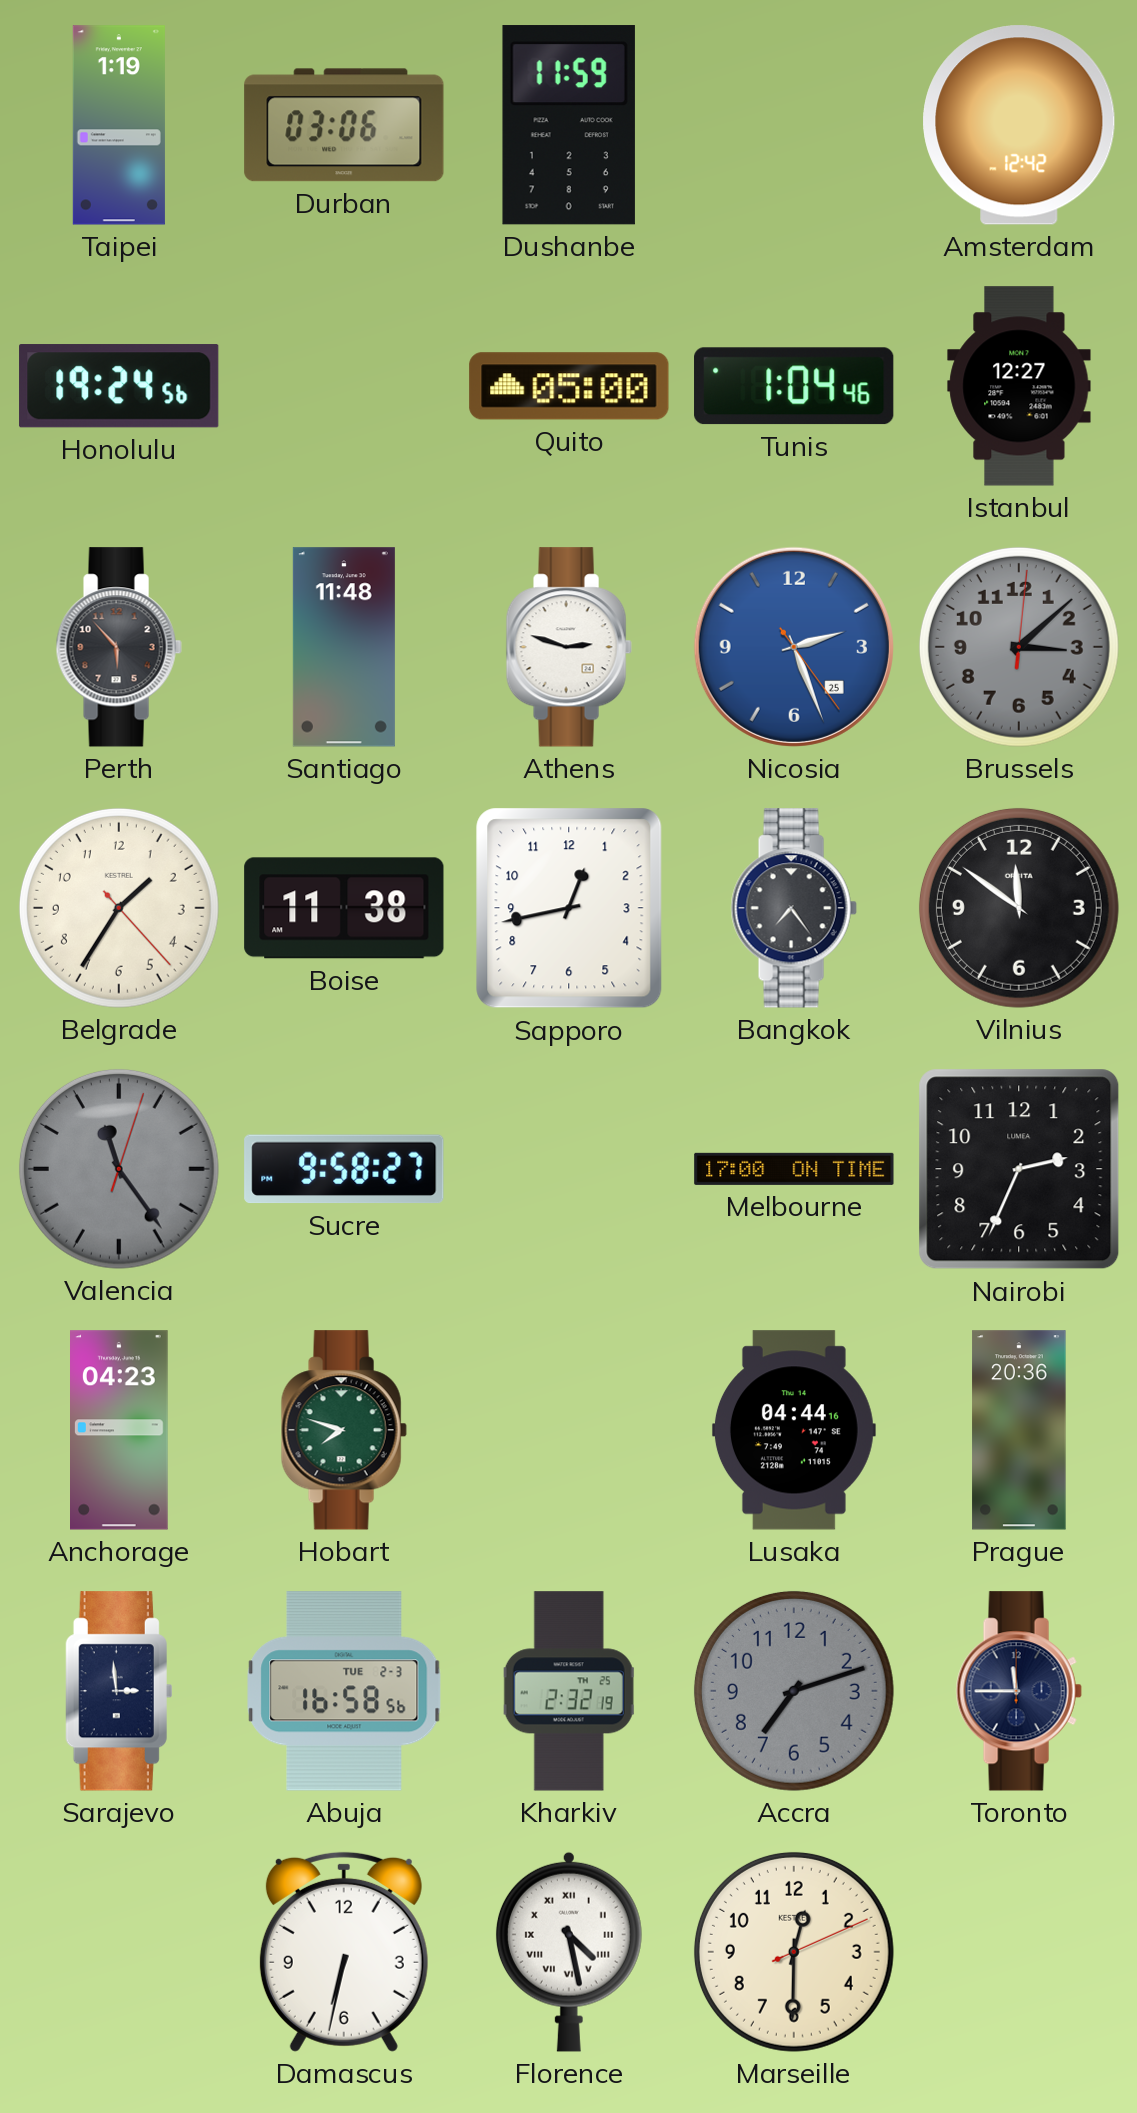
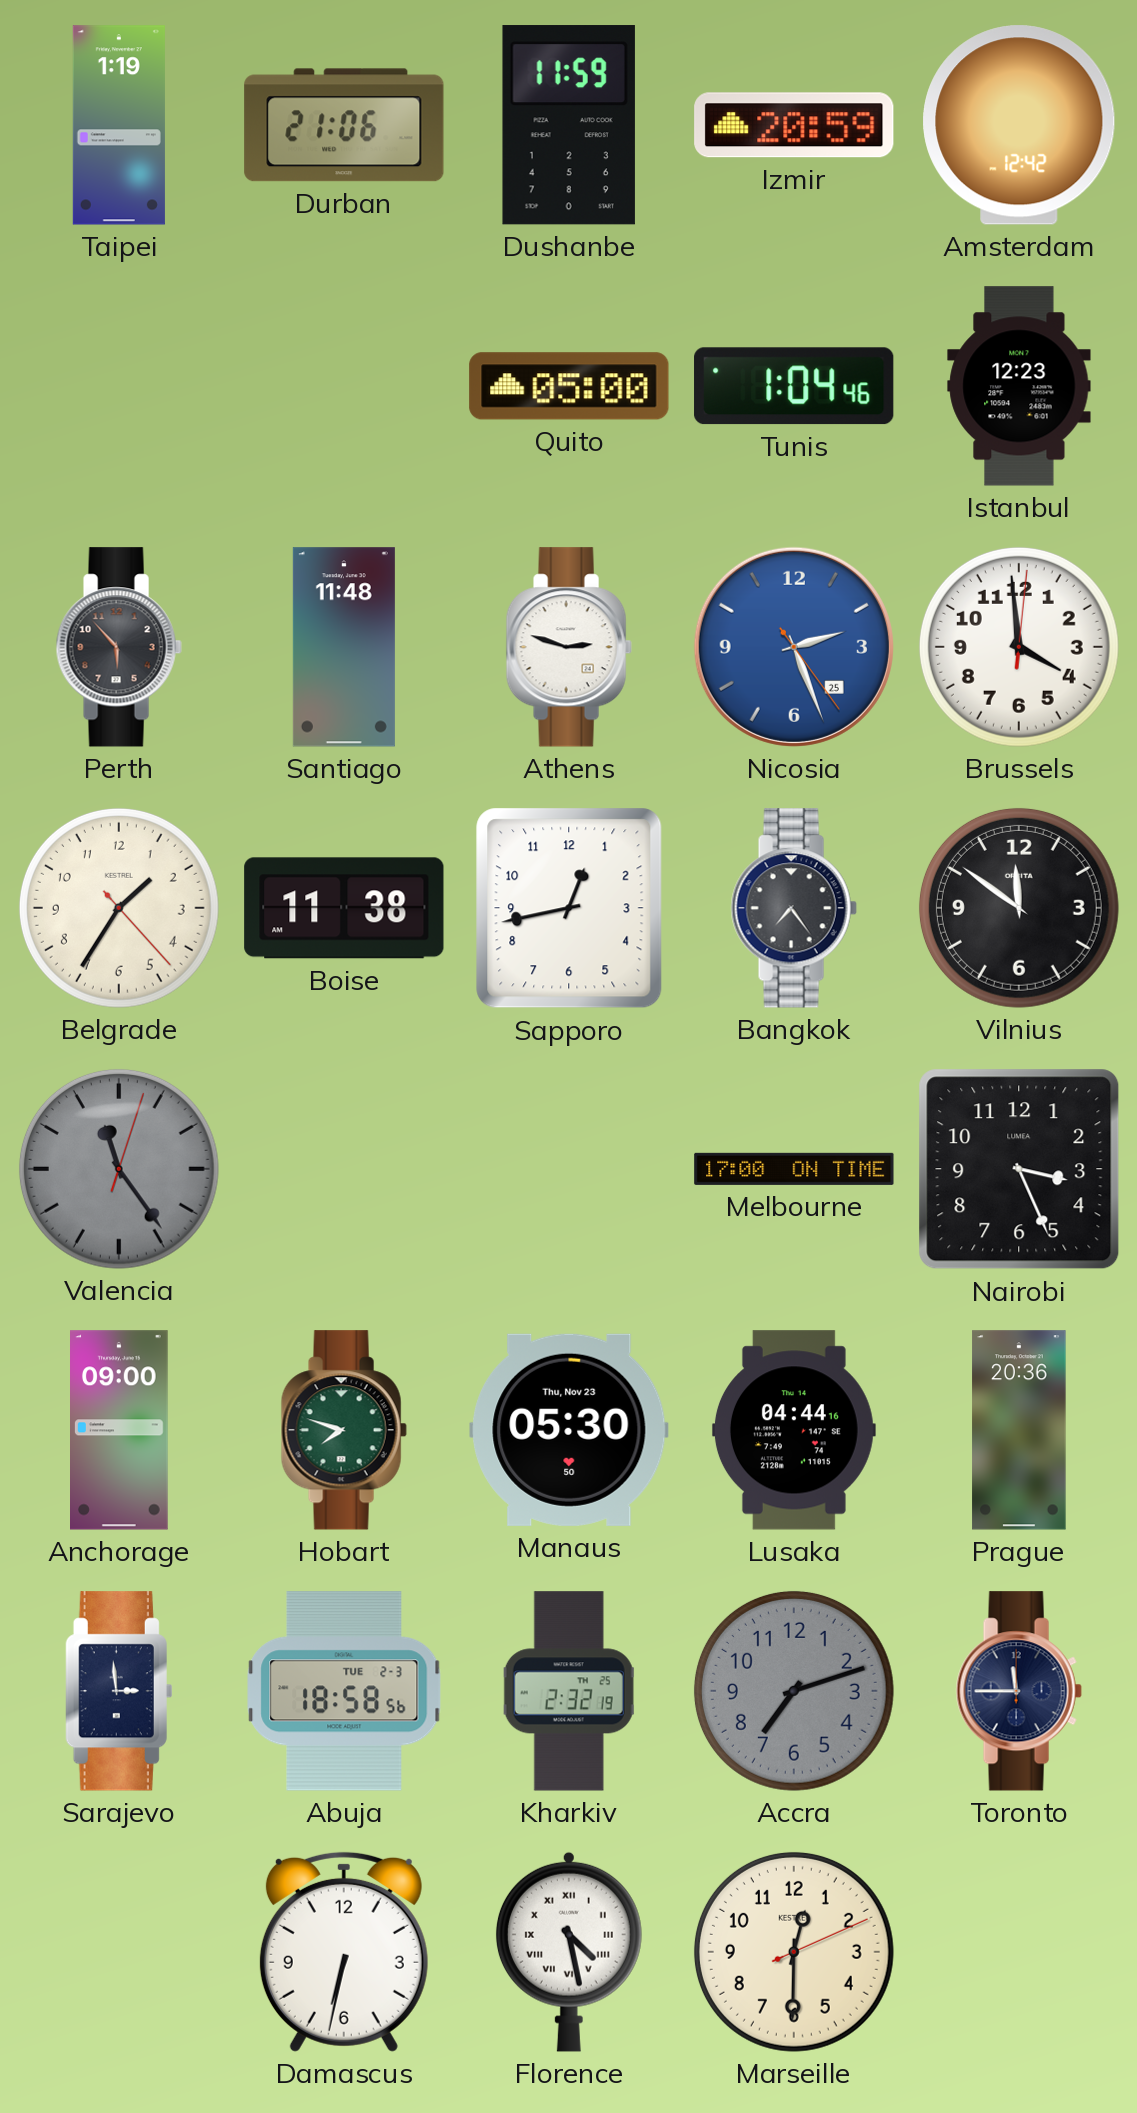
Durban: 03:06 -> 21:06
Izmir: none -> 20:59
Honolulu: 19:24 -> none
Istanbul: 12:27 -> 12:23
Brussels: 3:08 -> 3:59
Brussels dial: grey -> white
Sucre: 9:58 -> none
Nairobi: 2:34 -> 3:26
Anchorage: 04:23 -> 09:00
Manaus: none -> 05:30
Abuja: 16:58 -> 18:58
